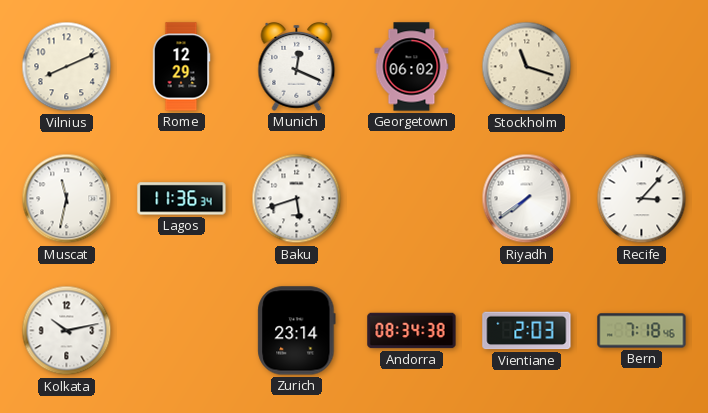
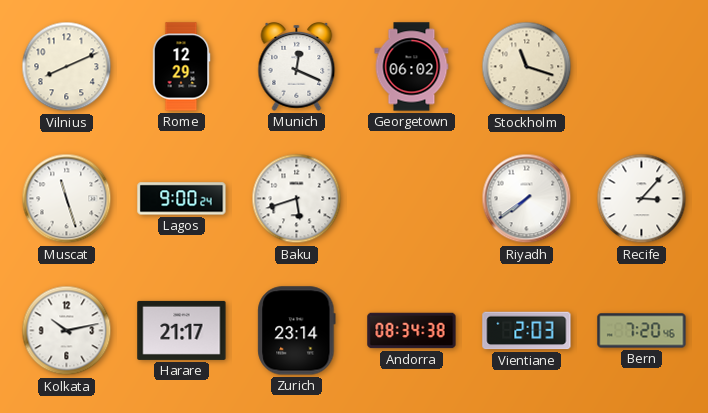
Muscat: 11:32 -> 11:27
Lagos: 11:36 -> 9:00
Harare: none -> 21:17
Bern: 7:18 -> 7:20
